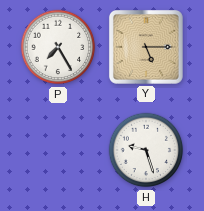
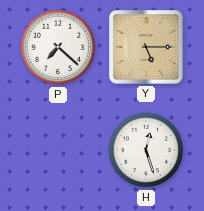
P: 7:25 -> 7:22
H: 9:27 -> 12:27
